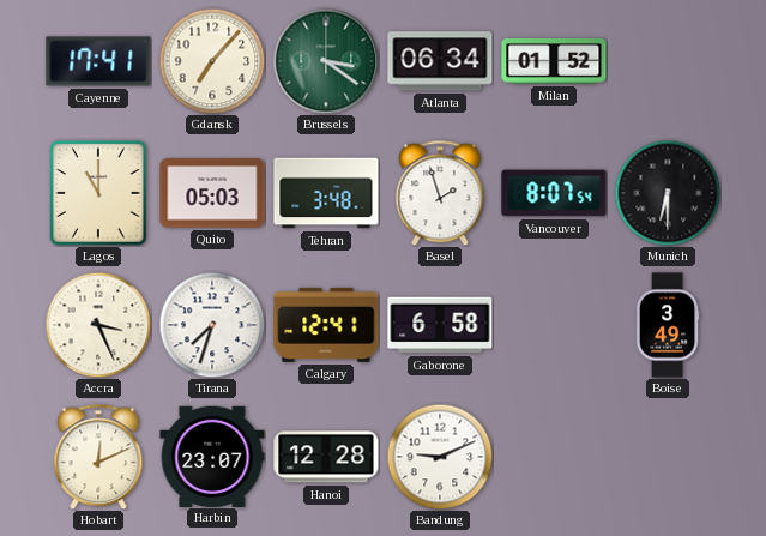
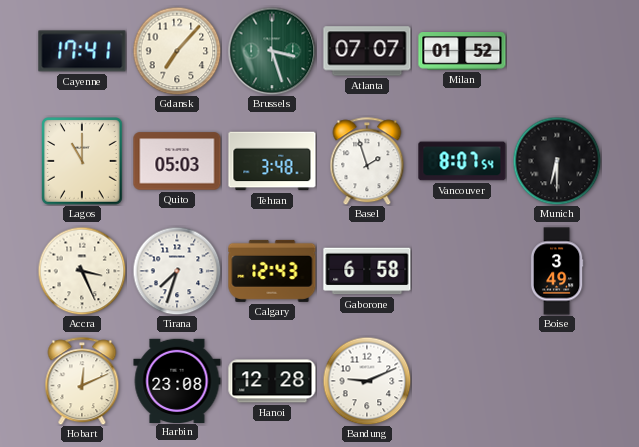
Brussels: 3:21 -> 3:27
Atlanta: 06:34 -> 07:07
Calgary: 12:41 -> 12:43
Harbin: 23:07 -> 23:08
